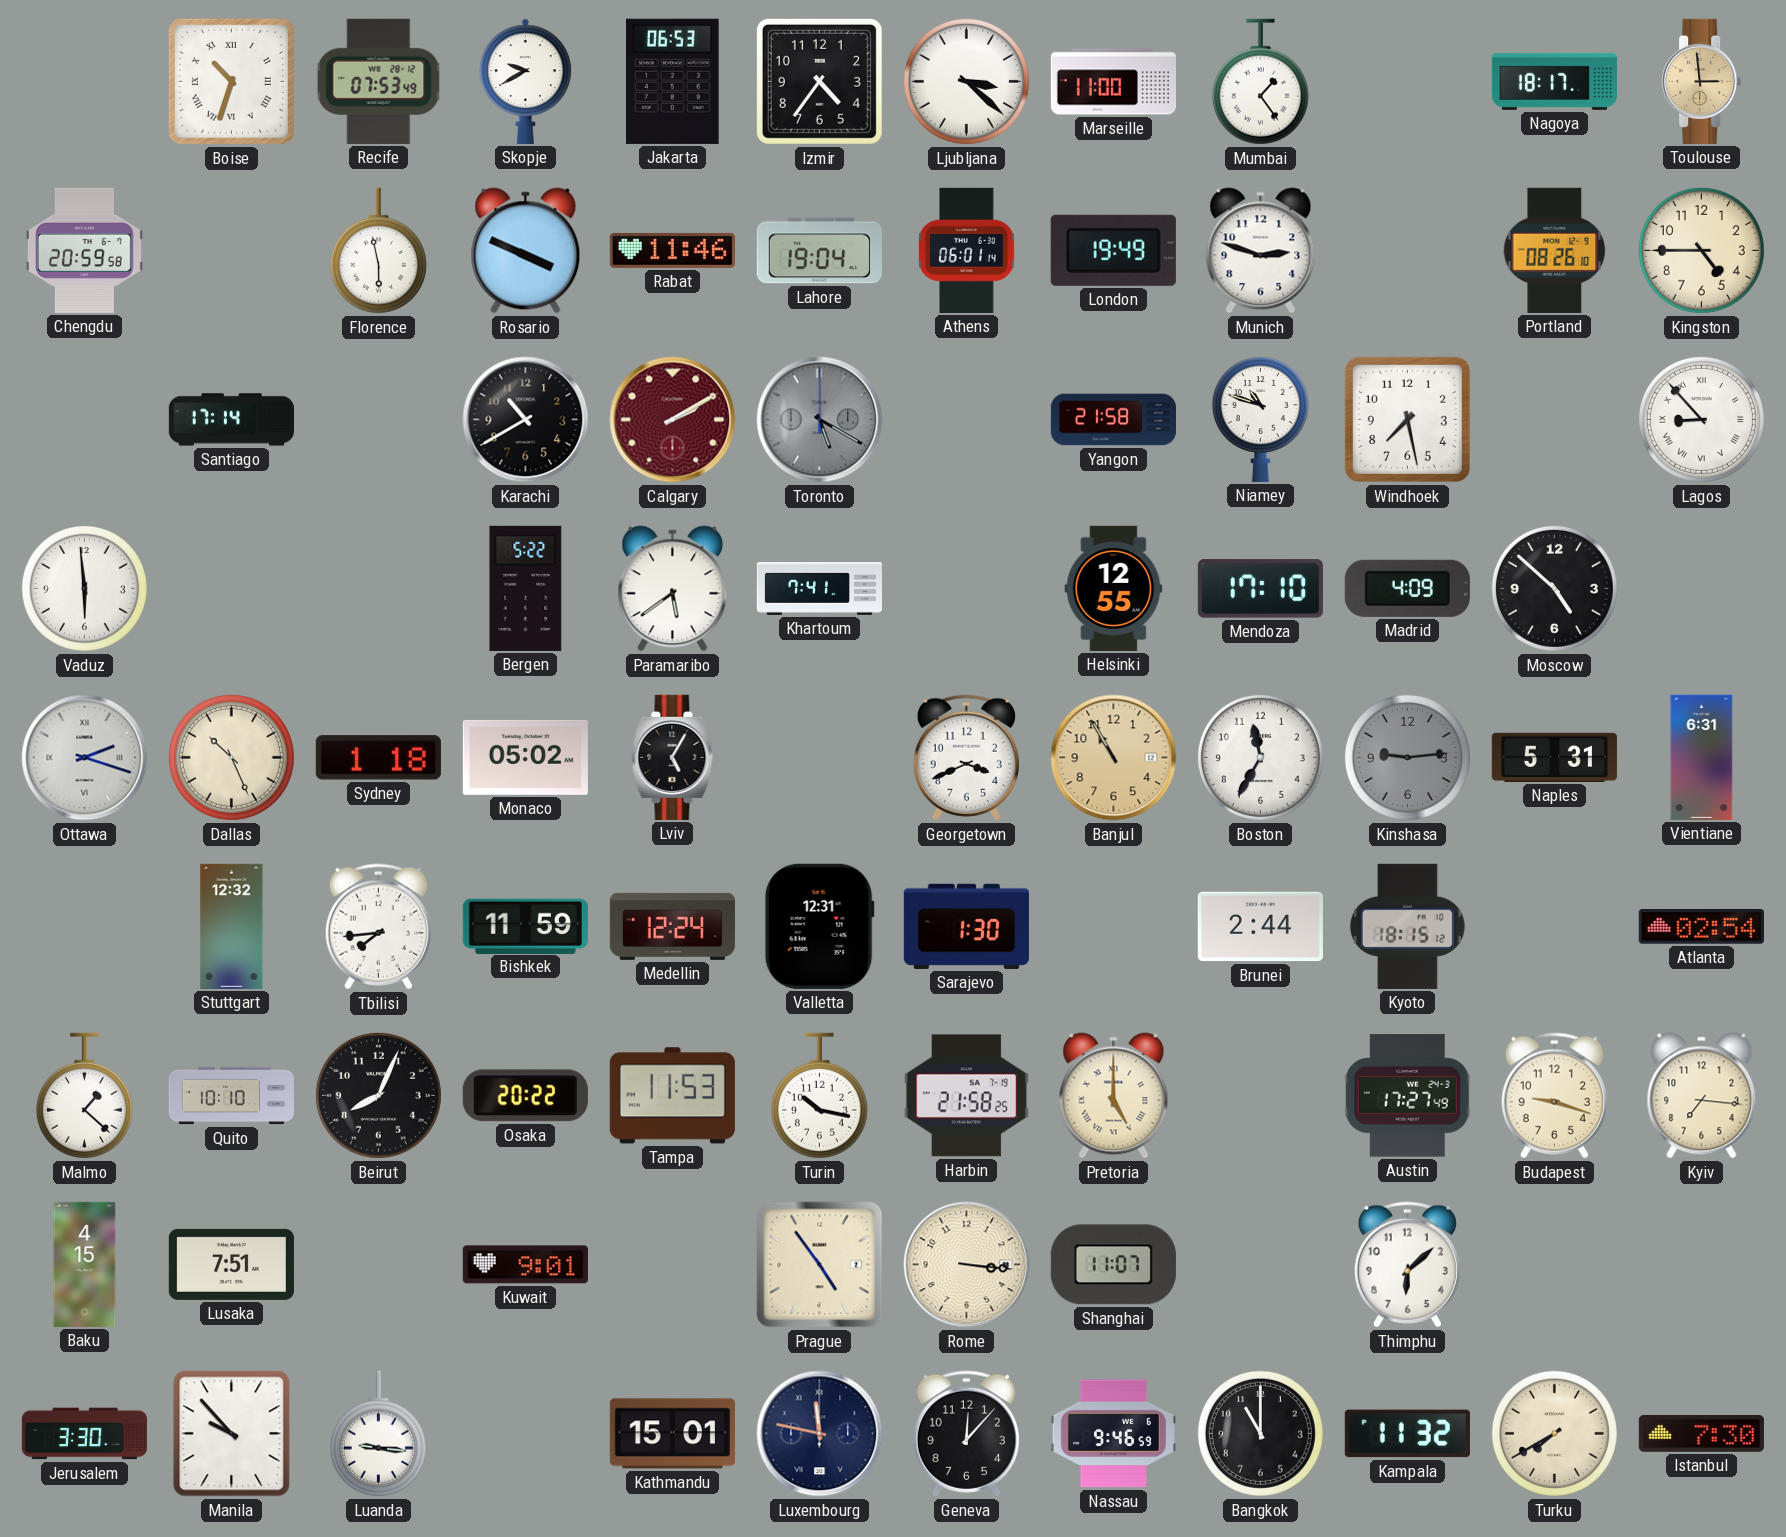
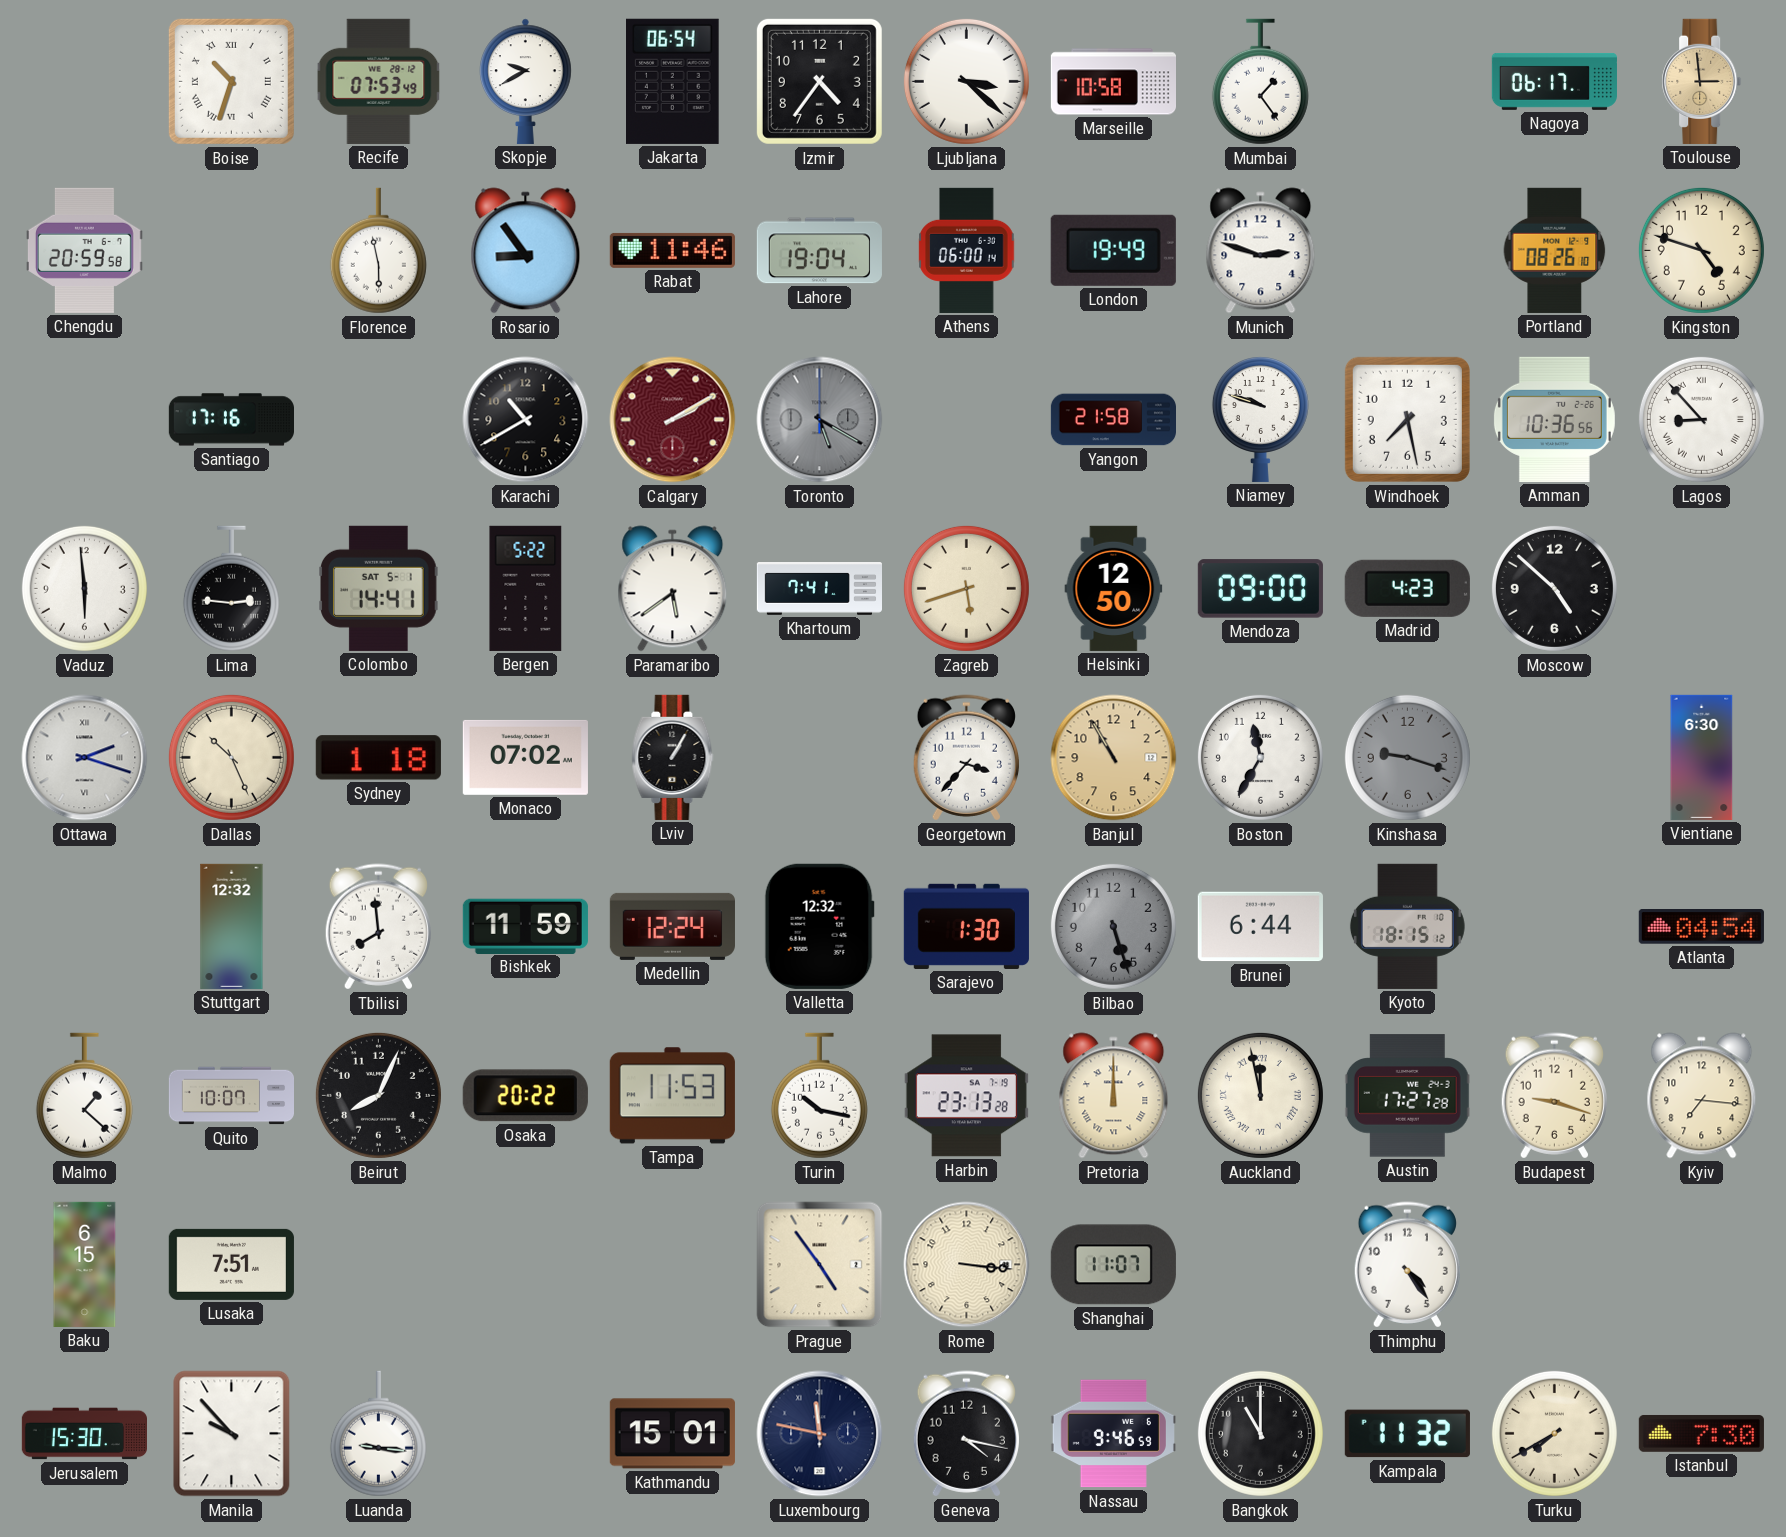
Jakarta: 06:53 -> 06:54
Marseille: 11:00 -> 10:58
Nagoya: 18:17 -> 06:17
Rosario: 3:49 -> 8:54
Athens: 06:01 -> 06:00
Kingston: 4:45 -> 4:48
Santiago: 17:14 -> 17:16
Niamey: 10:48 -> 9:48
Amman: none -> 10:36
Lima: none -> 2:46
Colombo: none -> 14:41
Zagreb: none -> 5:42
Helsinki: 12:55 -> 12:50
Mendoza: 17:10 -> 09:00
Madrid: 4:09 -> 4:23
Monaco: 05:02 -> 07:02
Lviv: 5:05 -> 1:05
Georgetown: 3:41 -> 3:37
Kinshasa: 9:14 -> 9:18
Naples: 5:31 -> none
Vientiane: 6:31 -> 6:30
Tbilisi: 7:44 -> 7:59
Valletta: 12:31 -> 12:32
Bilbao: none -> 5:27
Brunei: 2:44 -> 6:44
Atlanta: 02:54 -> 04:54
Quito: 10:10 -> 10:07
Harbin: 21:58 -> 23:13
Pretoria: 5:00 -> 12:00
Auckland: none -> 11:58
Austin: 17:27:49 -> 17:27:28
Baku: 4:15 -> 6:15
Kuwait: 9:01 -> none
Thimphu: 6:08 -> 4:24
Jerusalem: 3:30 -> 15:30
Geneva: 12:07 -> 4:17
